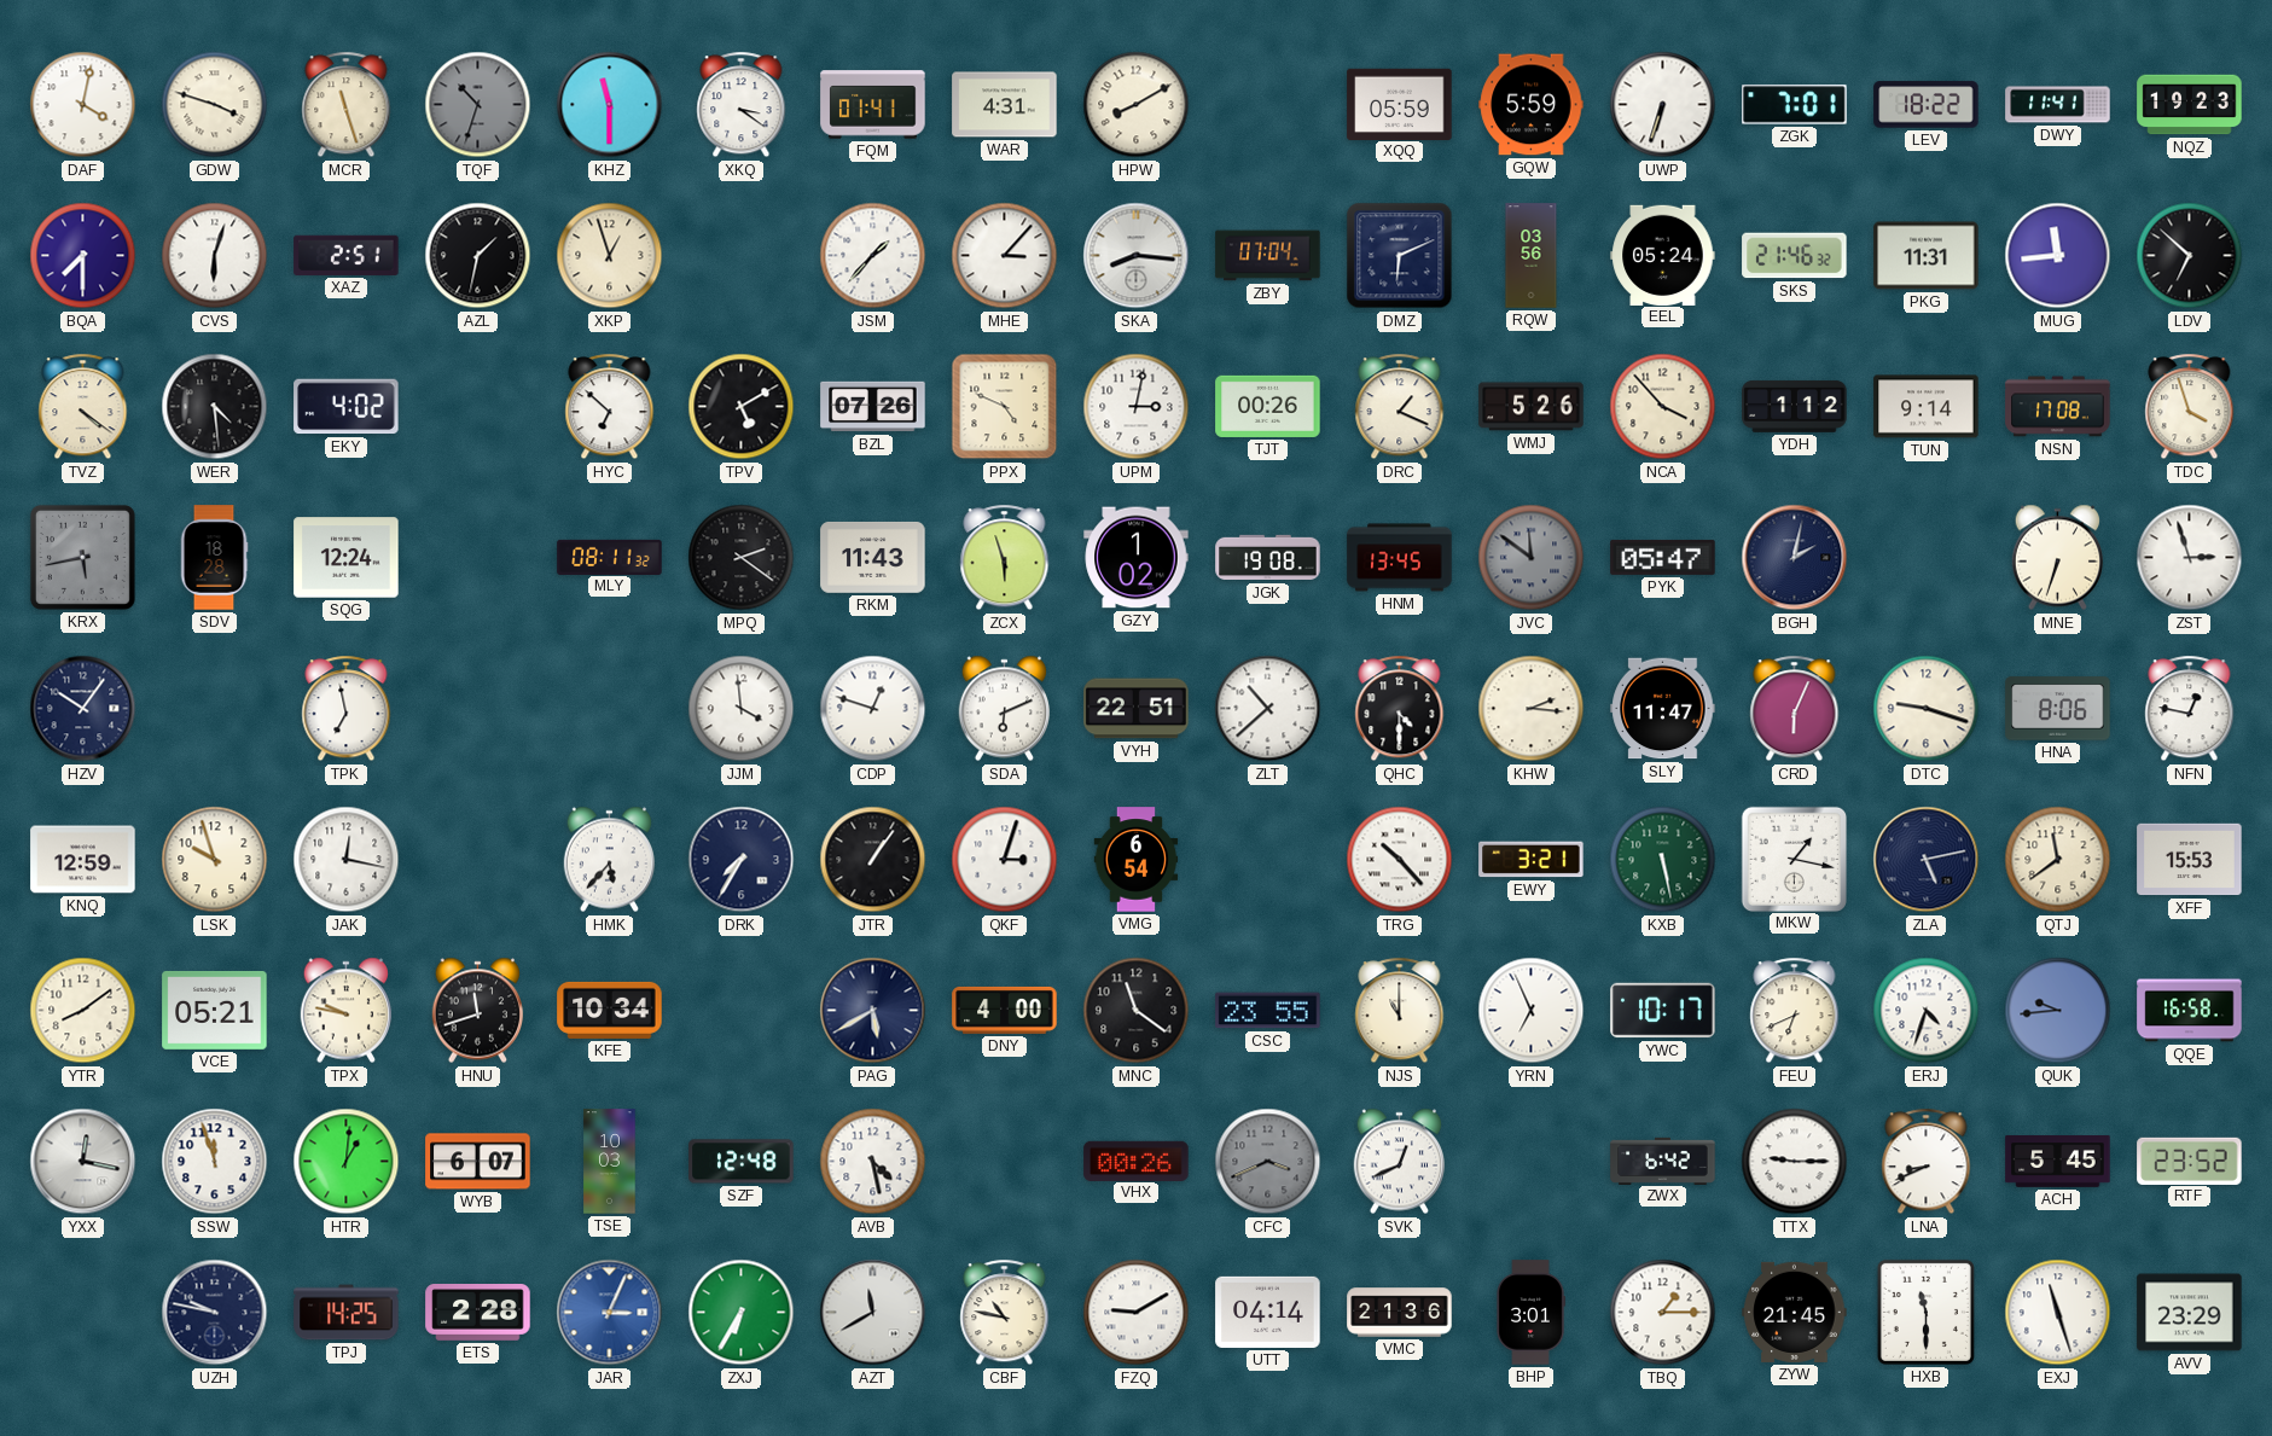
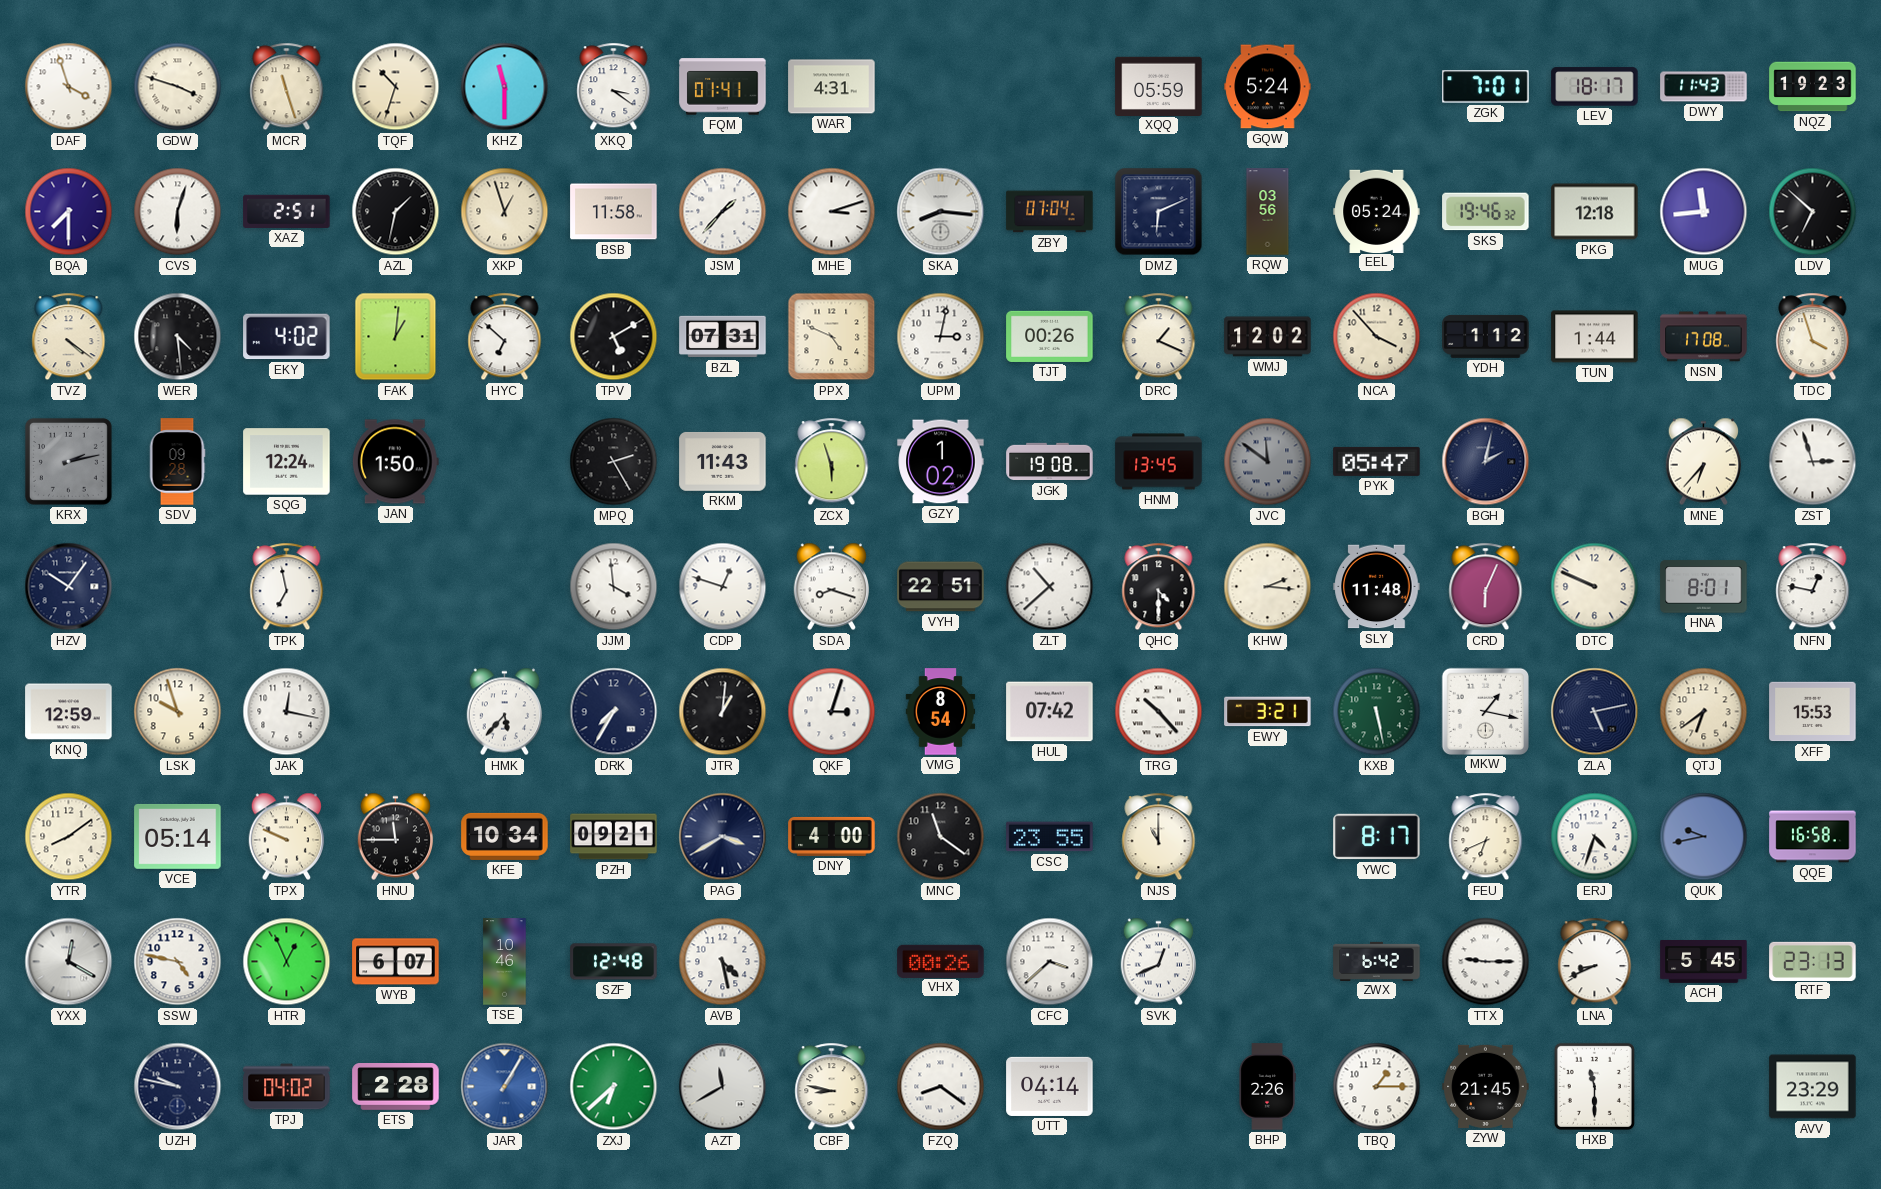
DAF: 4:02 -> 3:57
TQF dial: grey -> cream
HPW: 8:10 -> none
GQW: 5:59 -> 5:24
UWP: 6:33 -> none
LEV: 18:22 -> 18:17
DWY: 11:41 -> 11:43
BSB: none -> 11:58
MHE: 3:07 -> 3:12
SKS: 21:46 -> 19:46
PKG: 11:31 -> 12:18
FAK: none -> 1:01
BZL: 07:26 -> 07:31
WMJ: 5:26 -> 12:02
TUN: 9:14 -> 1:44
KRX: 5:43 -> 2:13
SDV: 18:28 -> 09:28
JAN: none -> 1:50
MLY: 08:11 -> none
MPQ: 2:21 -> 2:25
MNE: 6:33 -> 6:37
SDA: 6:11 -> 8:18
SLY: 11:47 -> 11:48
DTC: 9:18 -> 9:49
HNA: 8:06 -> 8:01
JTR: 1:06 -> 1:01
VMG: 6:54 -> 8:54
HUL: none -> 07:42
QTJ: 11:39 -> 6:39
VCE: 05:21 -> 05:14
TPX: 9:47 -> 9:49
HNU: 11:42 -> 11:45
PZH: none -> 09:21
PAG: 5:40 -> 3:40
YRN: 6:56 -> none
YWC: 10:17 -> 8:17
QUK: 9:44 -> 9:43
YXX: 12:17 -> 12:20
SSW: 11:57 -> 4:47
HTR: 1:01 -> 12:56
TSE: 10:03 -> 10:46
CFC: 3:41 -> 3:38
CFC dial: grey -> white
RTF: 23:52 -> 23:13
TPJ: 14:25 -> 04:02
JAR: 3:04 -> 1:05
ZXJ: 6:35 -> 6:38
CBF: 10:47 -> 8:47
FZQ: 9:10 -> 8:21
VMC: 21:36 -> none
BHP: 3:01 -> 2:26
EXJ: 11:27 -> none
